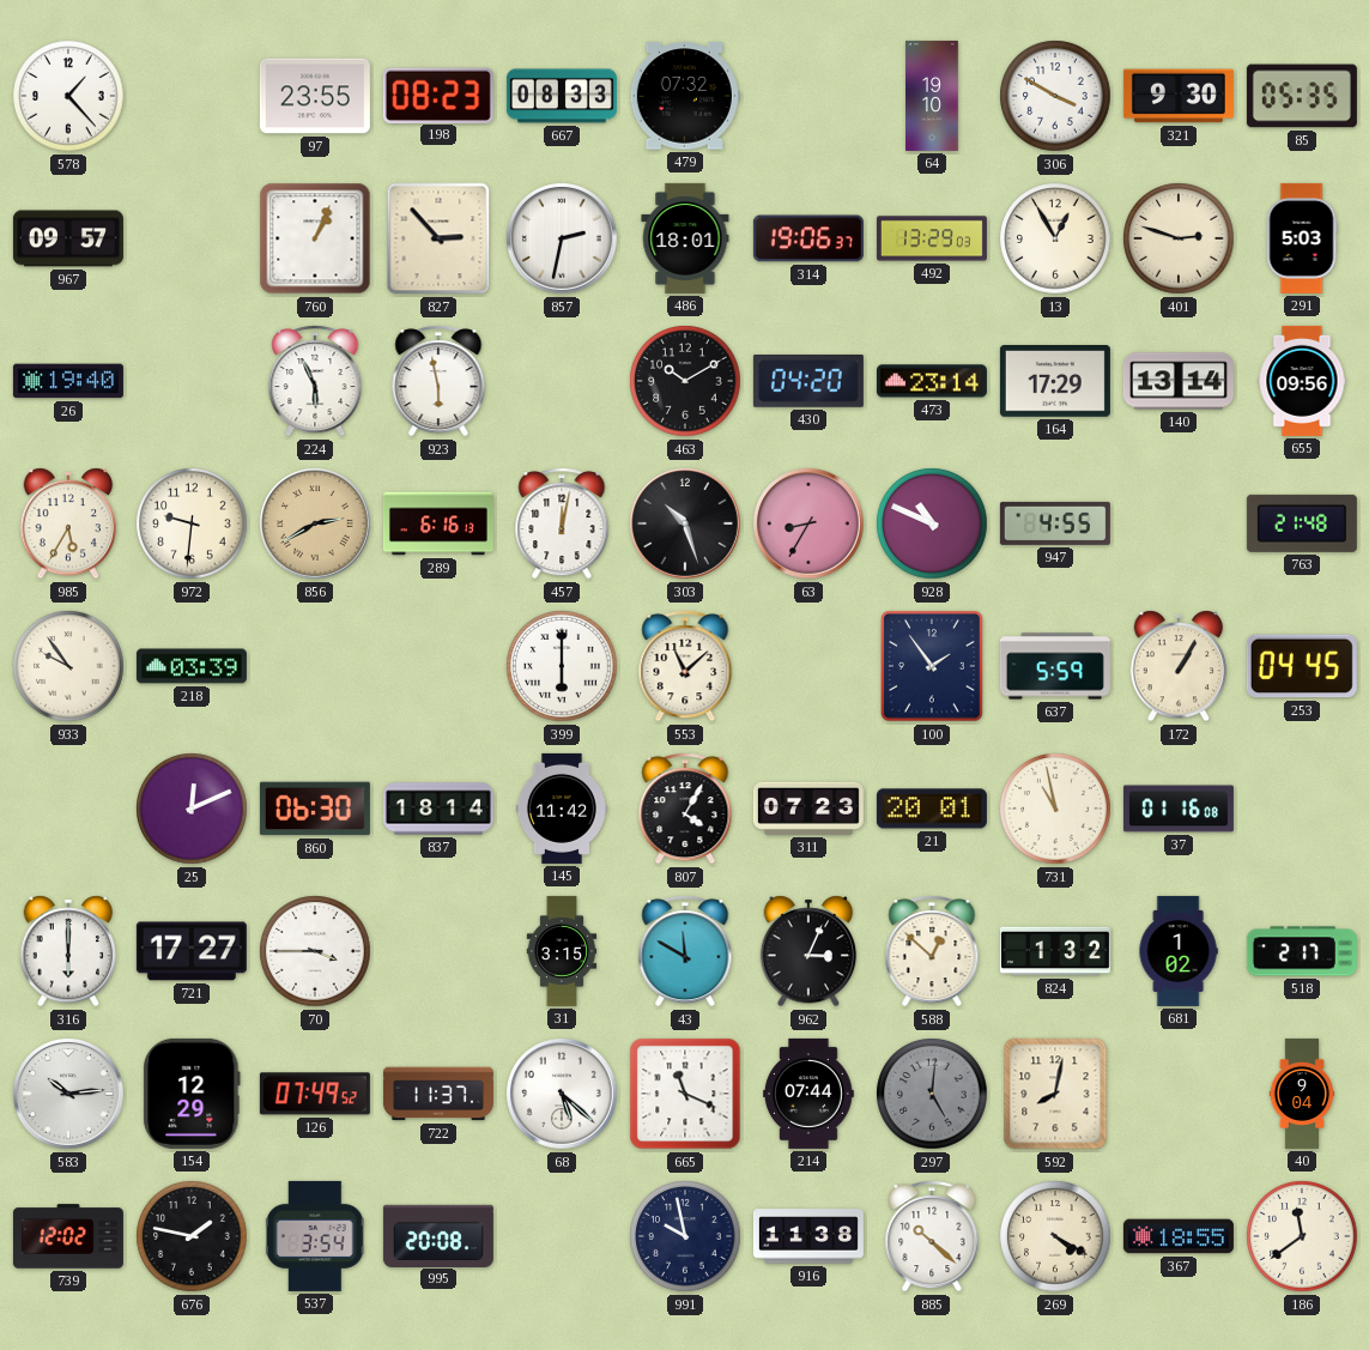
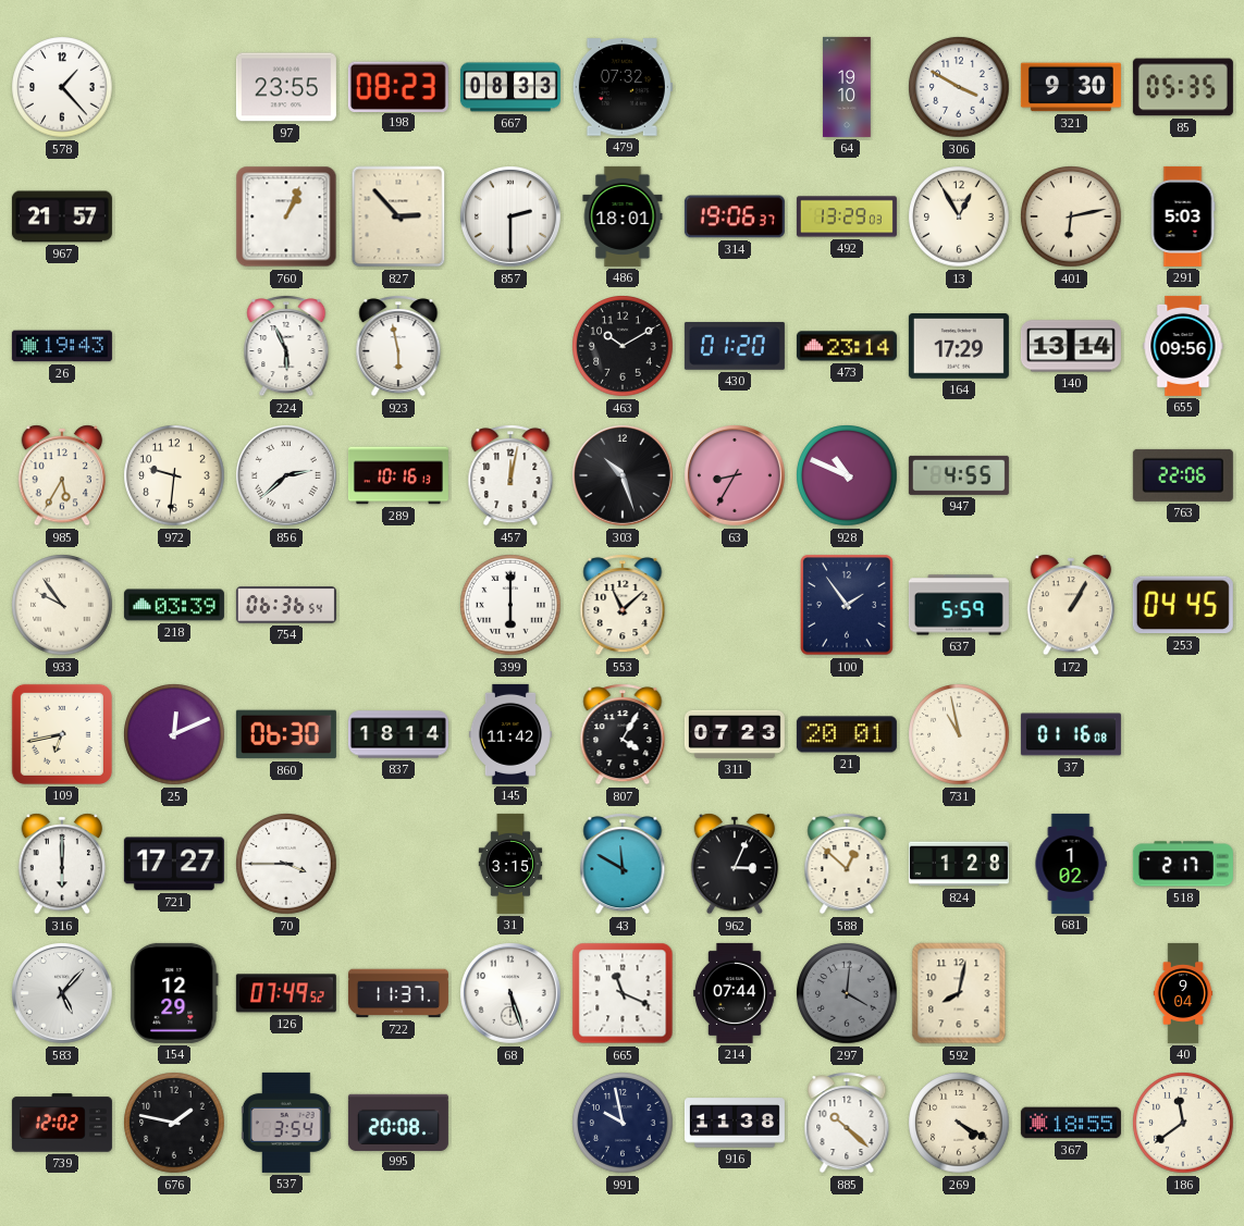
967: 09:57 -> 21:57
857: 2:32 -> 2:30
401: 2:48 -> 6:13
26: 19:40 -> 19:43
430: 04:20 -> 01:20
856: 2:40 -> 2:38
856 dial: champagne -> white
289: 6:16 -> 10:16
763: 21:48 -> 22:06
754: none -> 06:36
109: none -> 6:43
824: 1:32 -> 1:28
583: 10:14 -> 5:07
68: 5:22 -> 5:27
297: 5:01 -> 4:01
